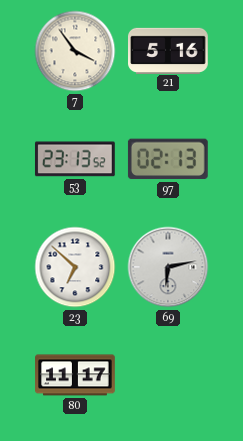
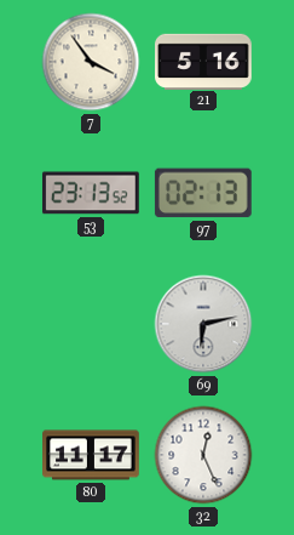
23: 6:52 -> none
32: none -> 12:26
